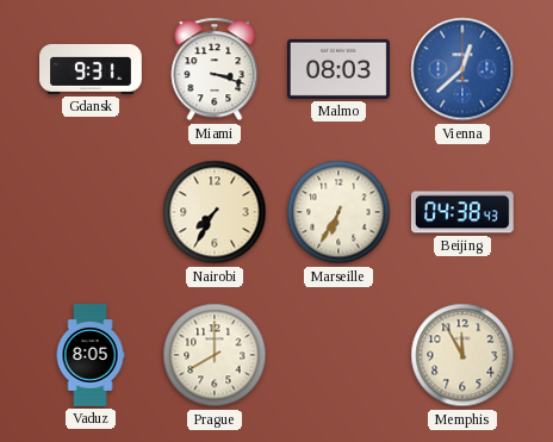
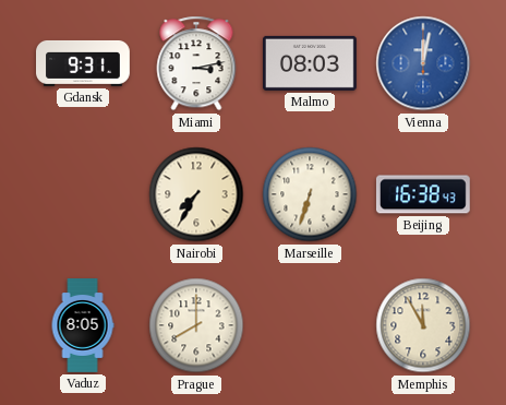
Miami: 3:18 -> 3:13
Vienna: 12:38 -> 12:02
Marseille: 6:35 -> 6:33
Beijing: 04:38 -> 16:38
